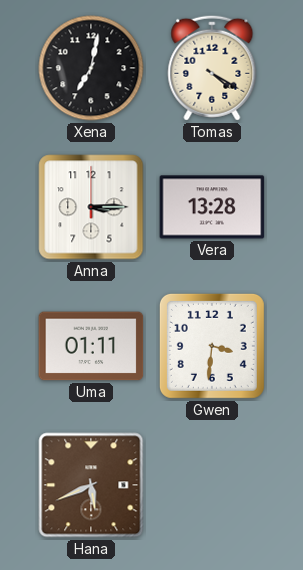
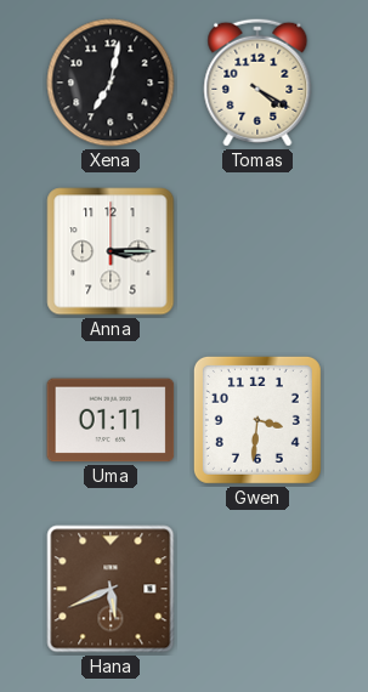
Vera: 13:28 -> none
